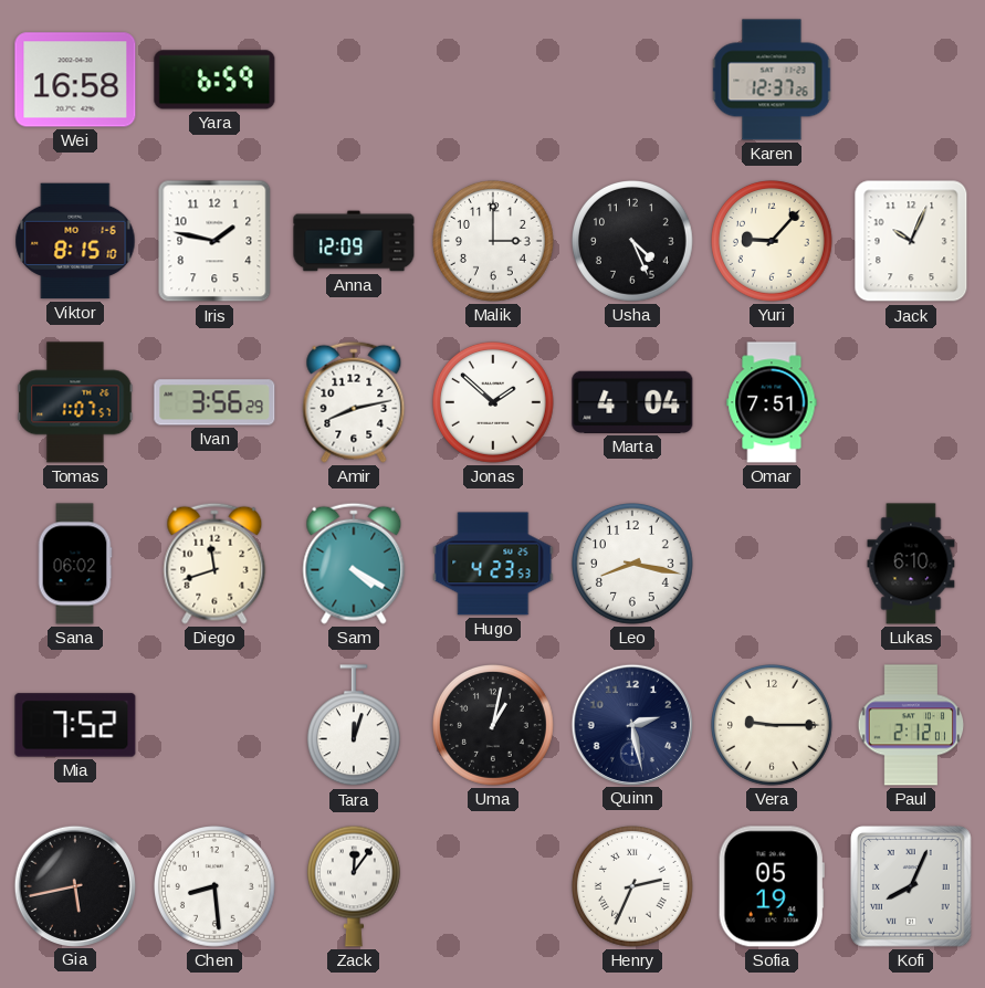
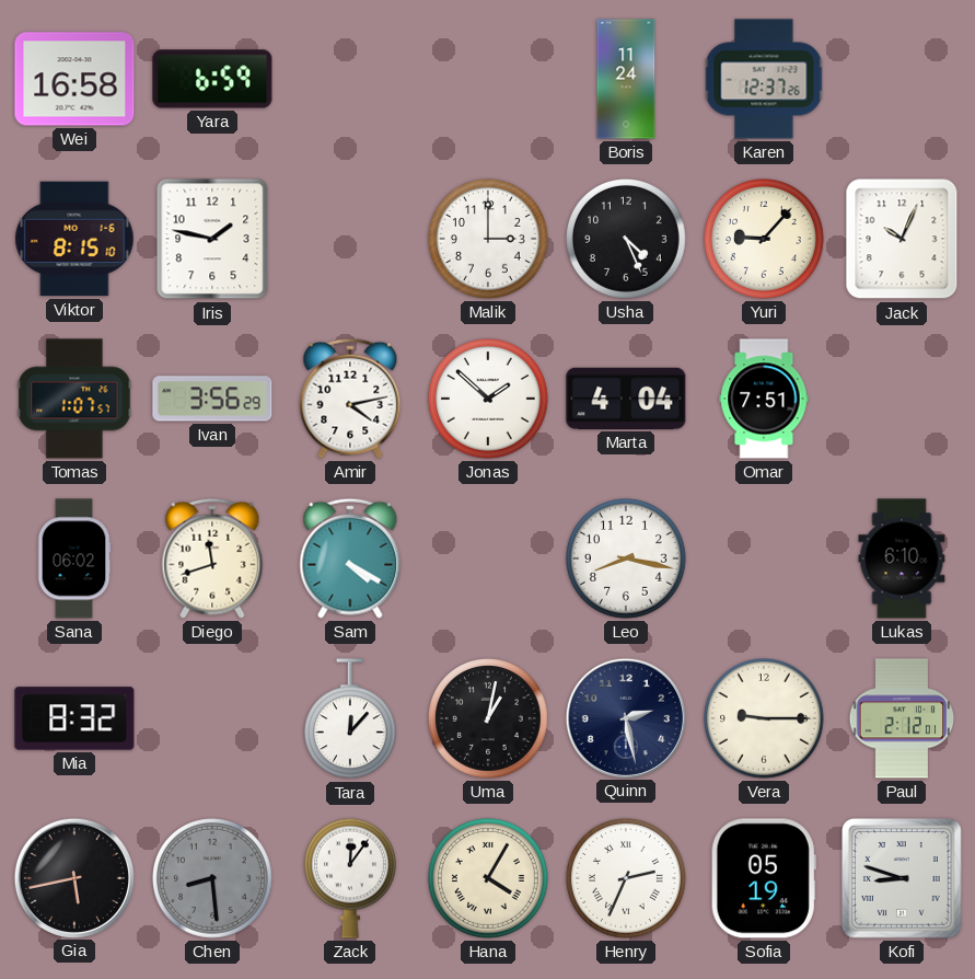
Boris: none -> 11:24
Anna: 12:09 -> none
Amir: 8:13 -> 4:13
Hugo: 4:23 -> none
Mia: 7:52 -> 8:32
Tara: 12:03 -> 12:07
Chen dial: white -> grey
Hana: none -> 4:05
Kofi: 8:04 -> 8:48
